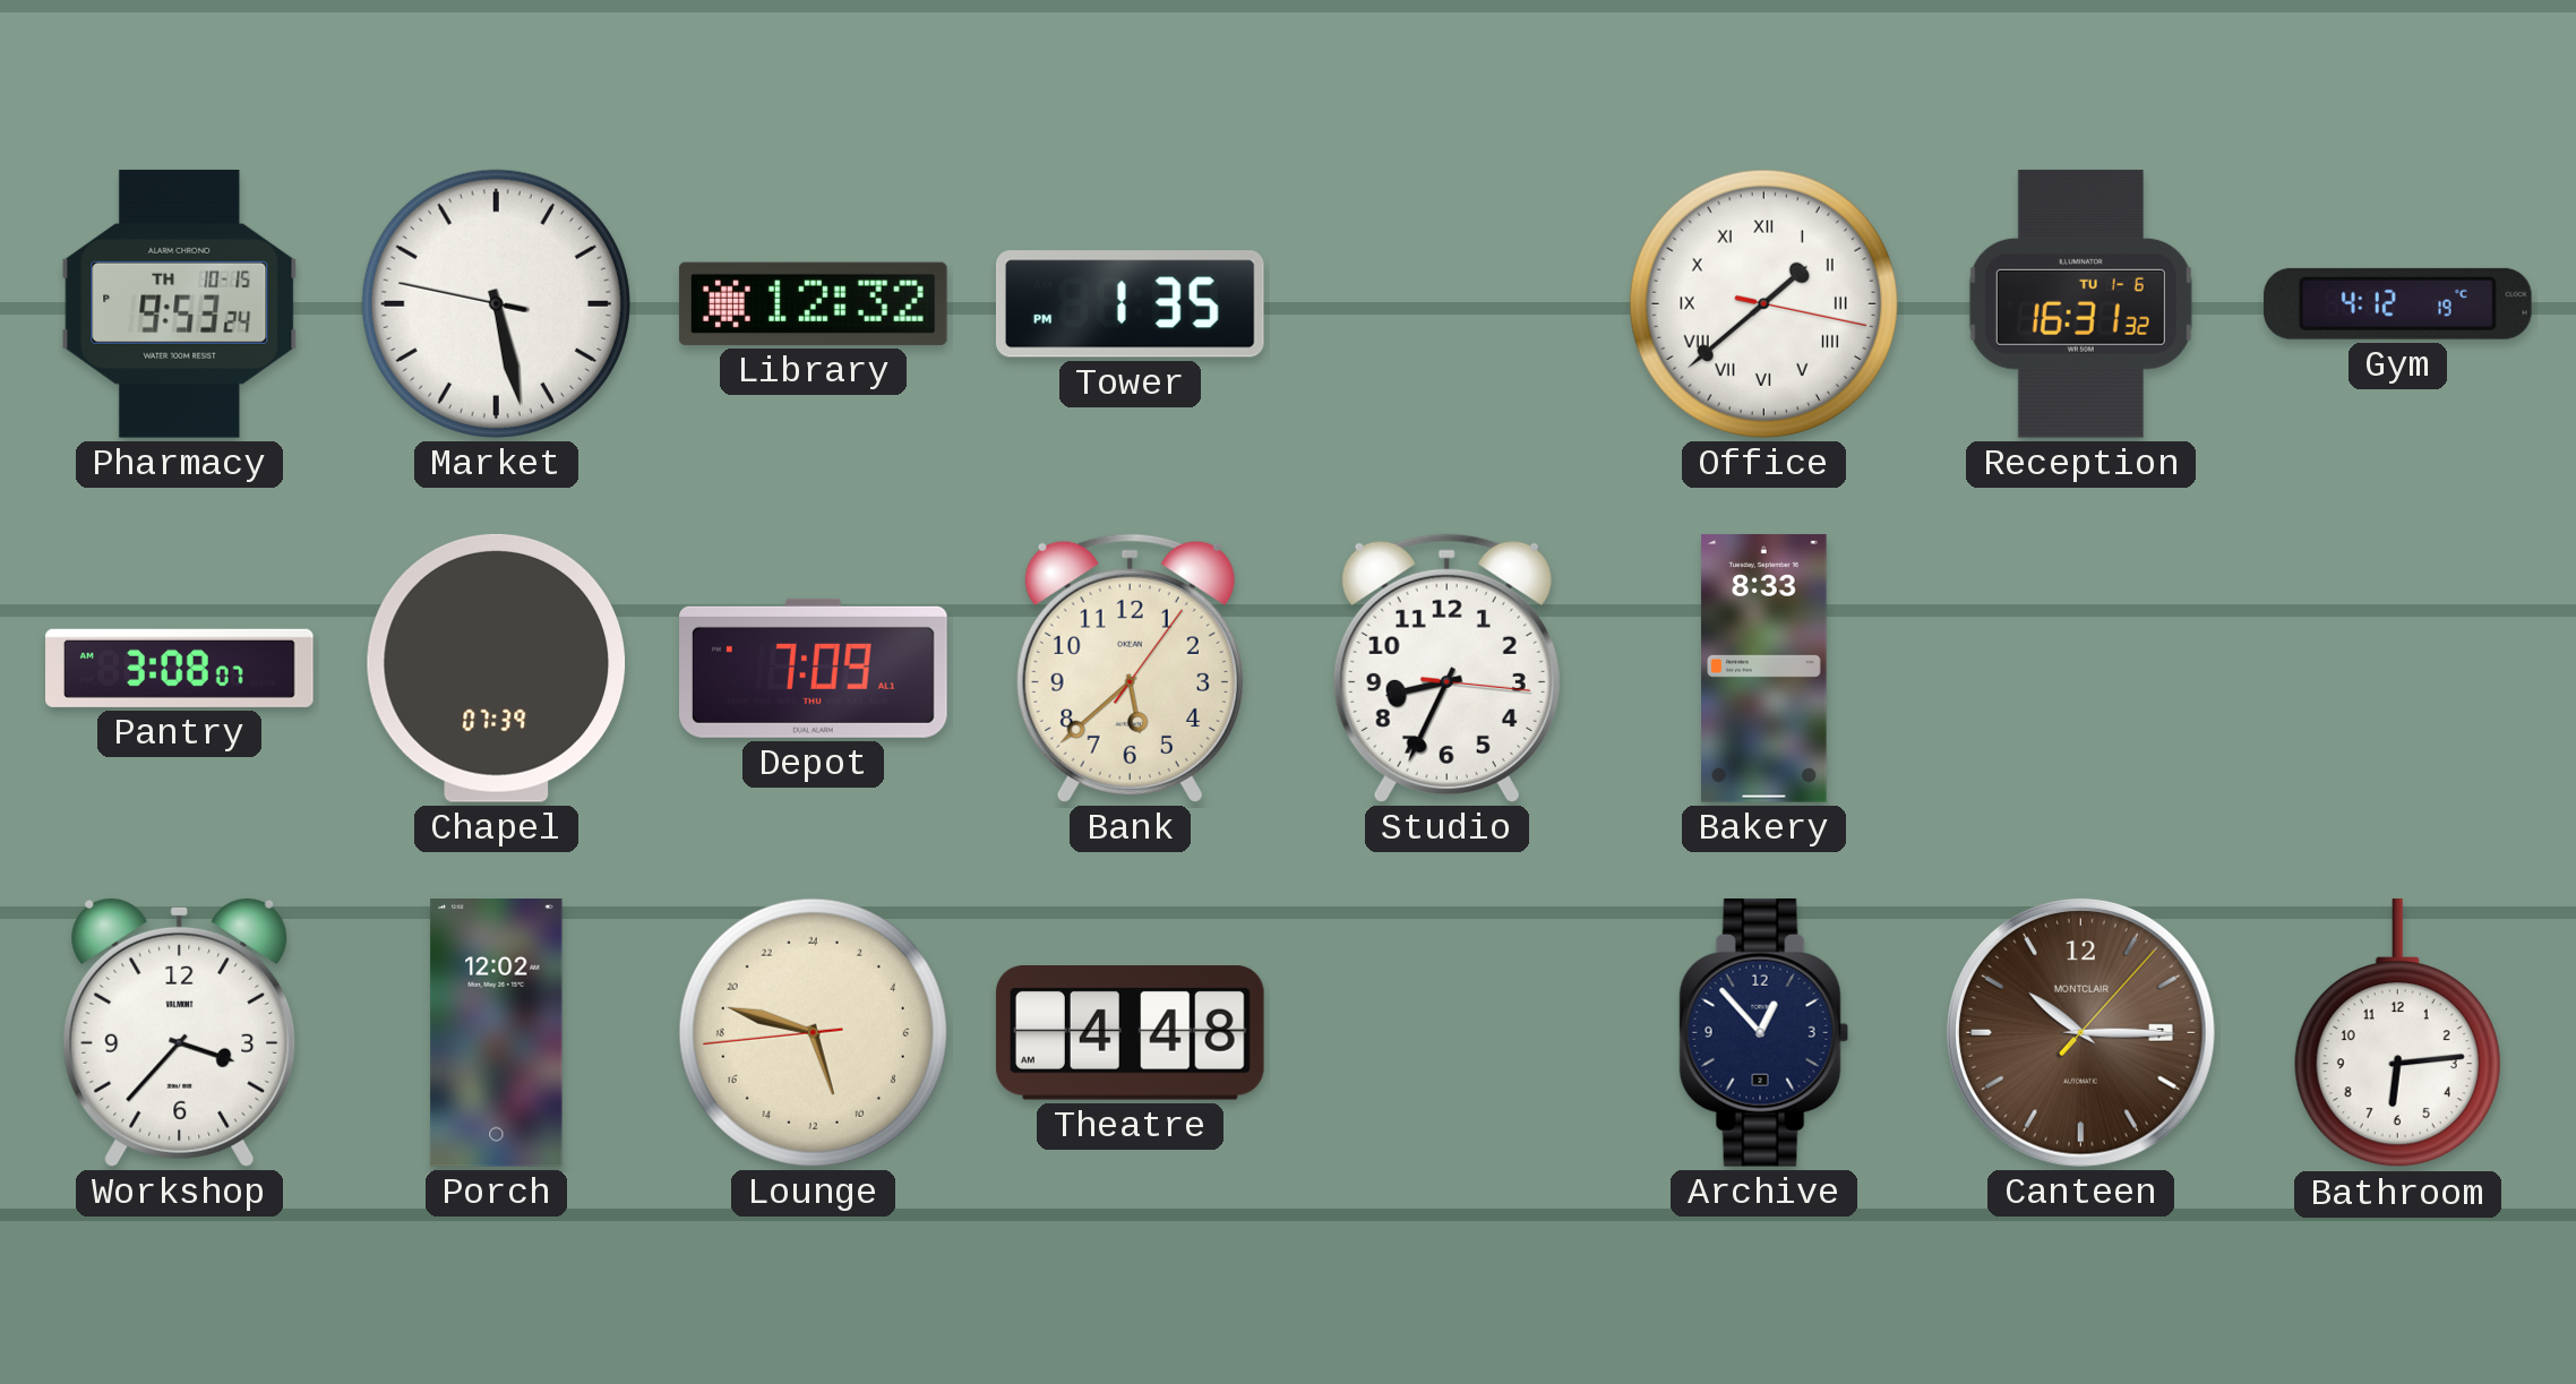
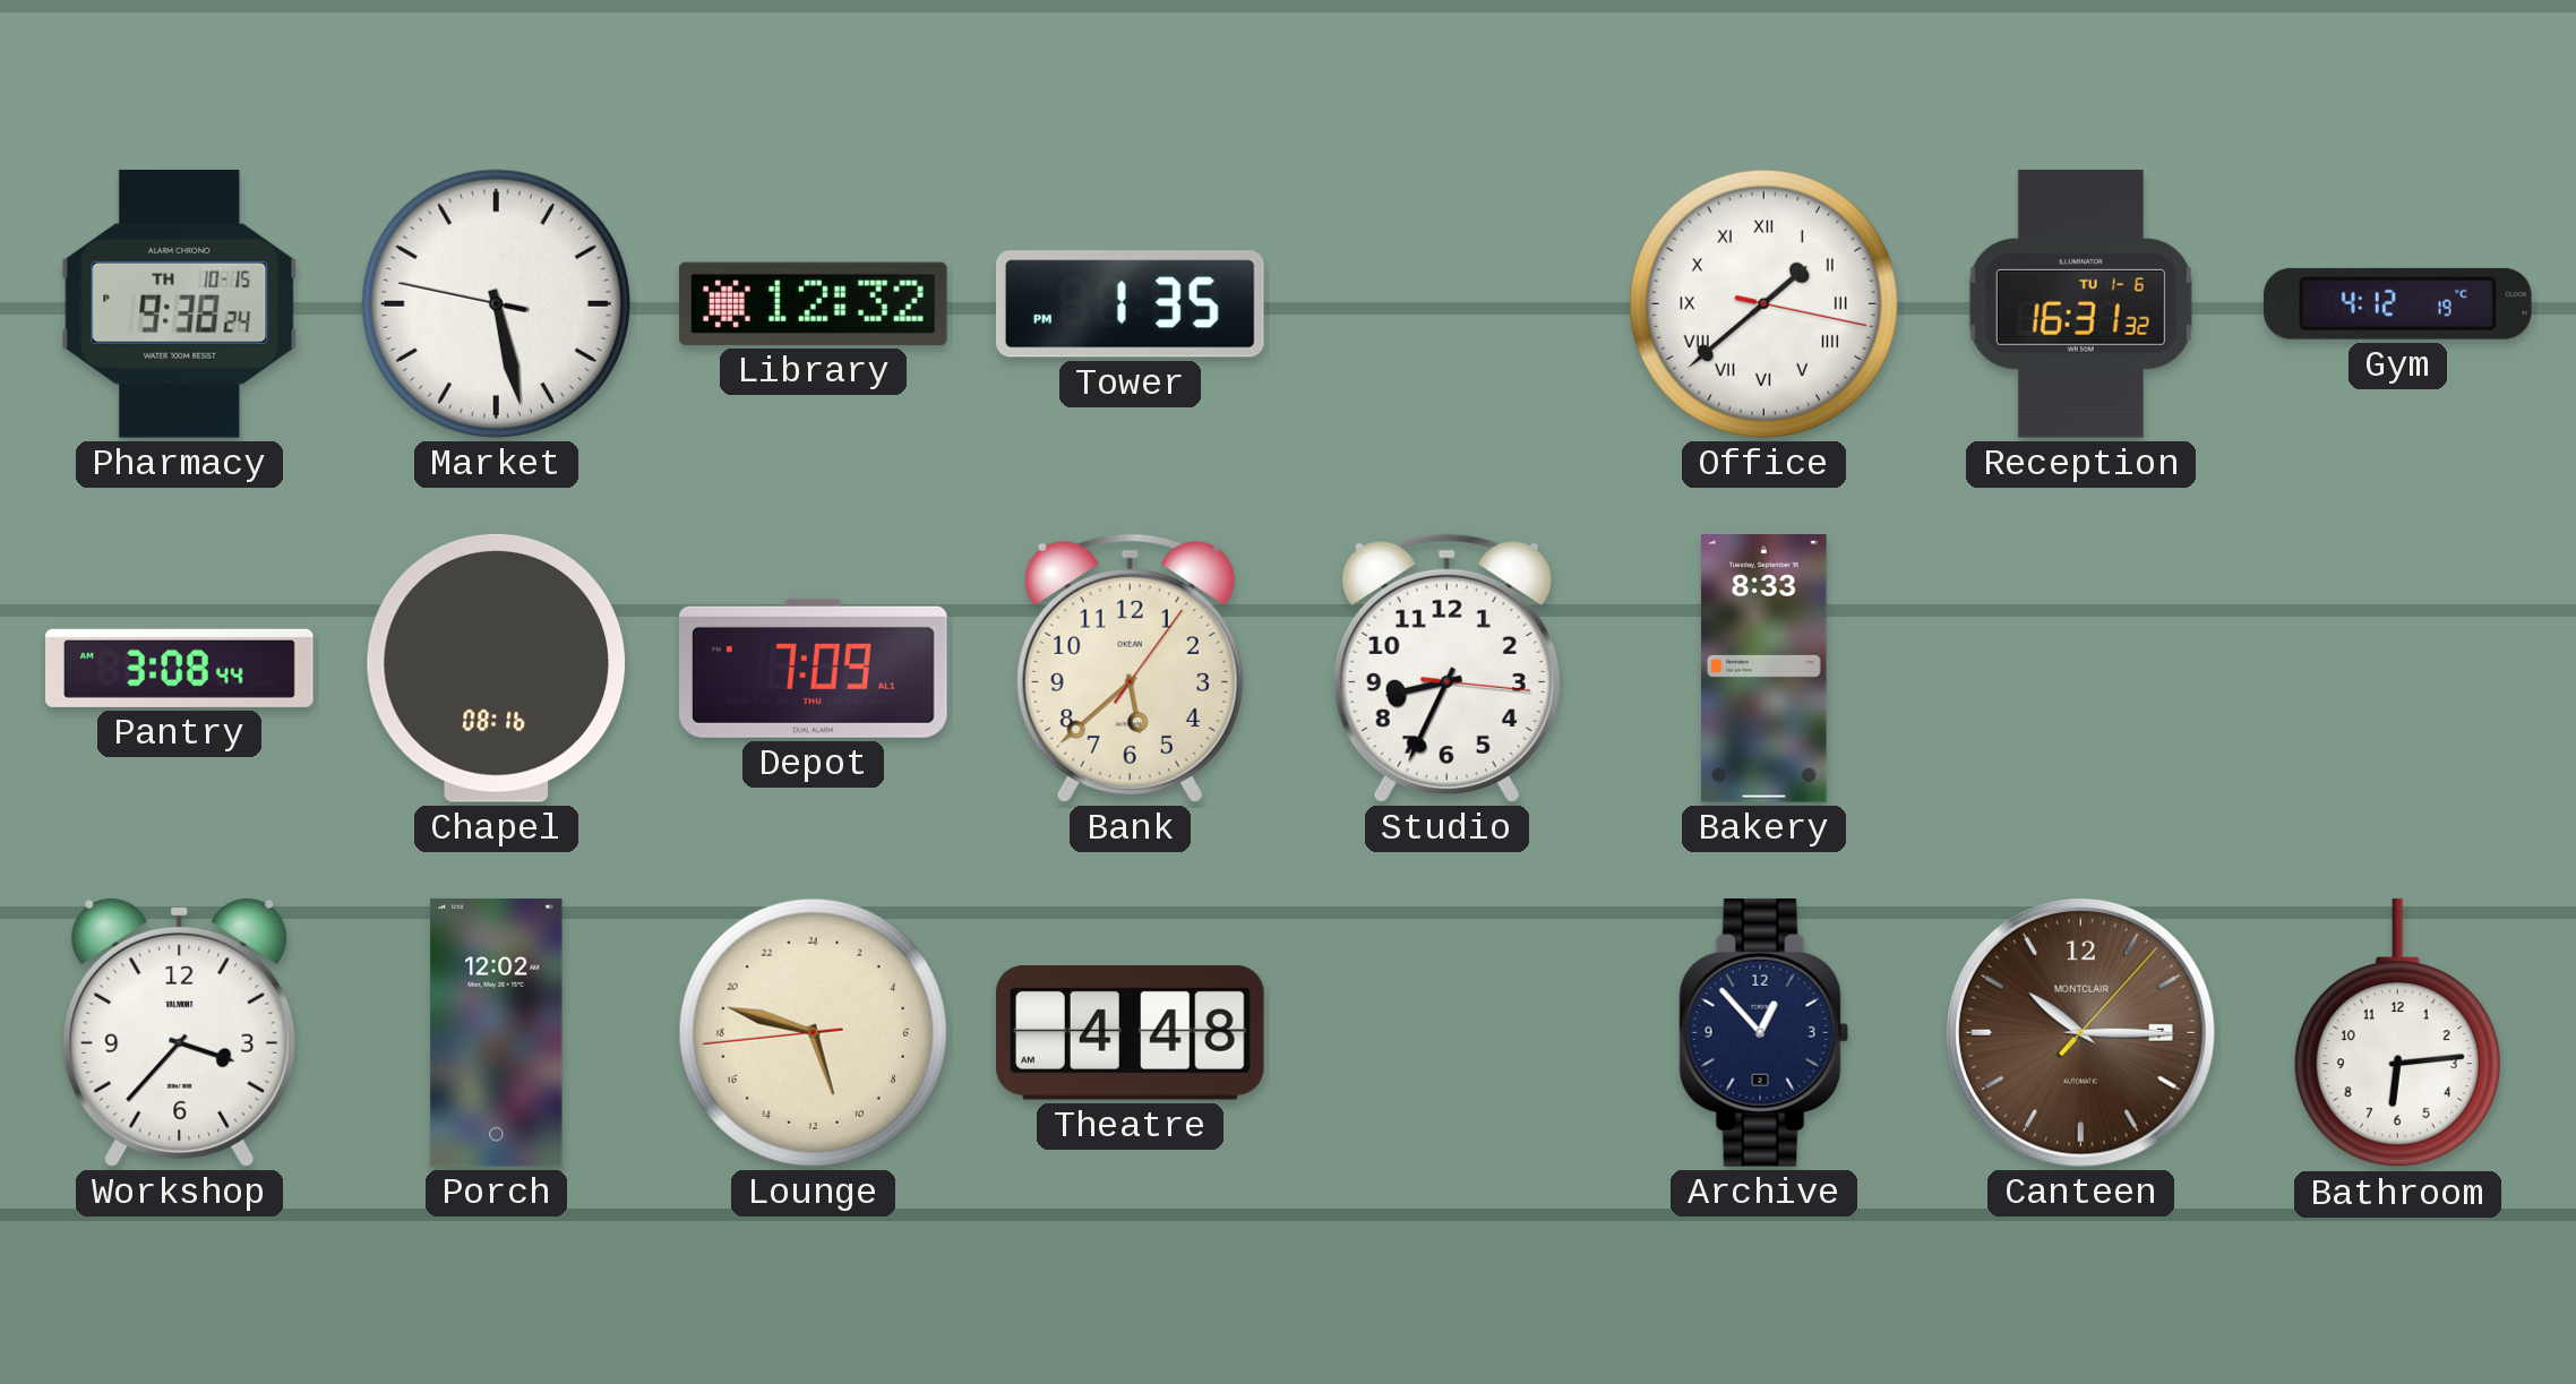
Pharmacy: 9:53 -> 9:38
Pantry: 3:08:07 -> 3:08:44
Chapel: 07:39 -> 08:16
